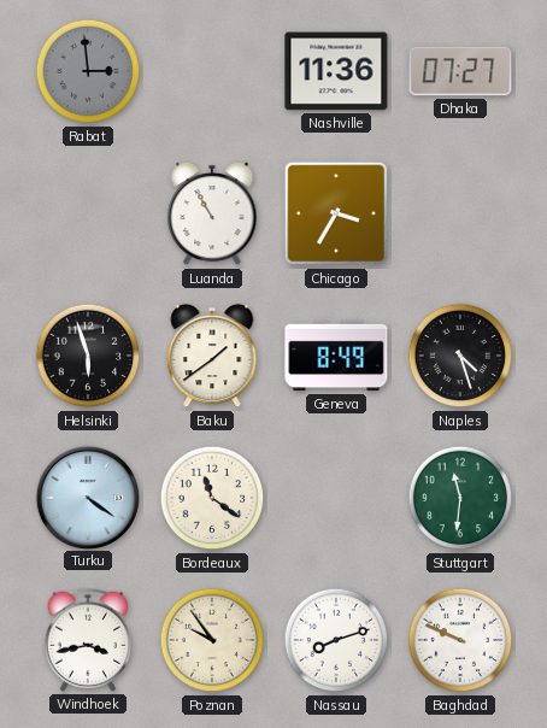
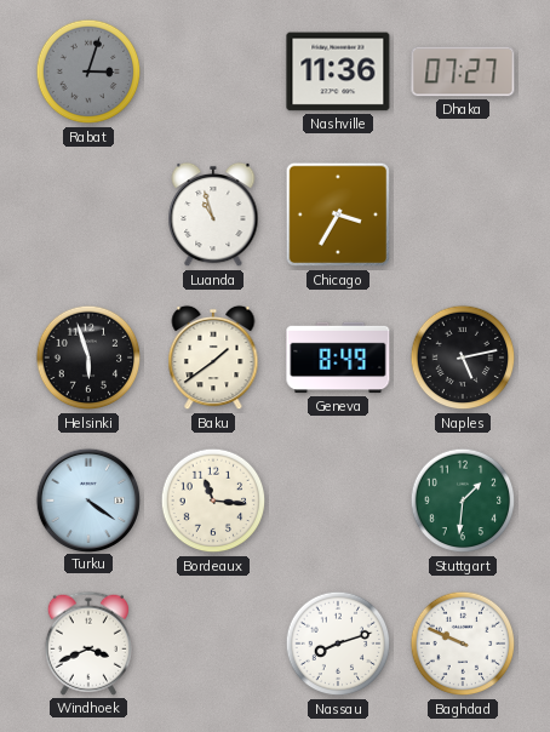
Rabat: 2:59 -> 3:03
Luanda: 10:55 -> 10:57
Naples: 4:27 -> 5:13
Bordeaux: 11:21 -> 11:16
Stuttgart: 11:31 -> 1:31
Windhoek: 3:43 -> 3:41
Poznan: 9:54 -> none
